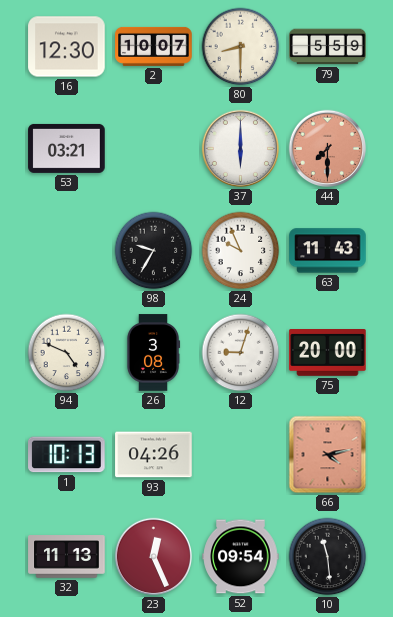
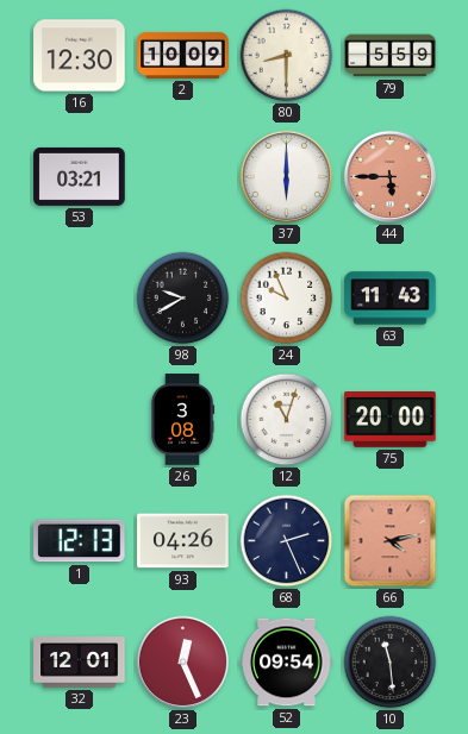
2: 10:07 -> 10:09
44: 7:30 -> 5:45
98: 9:35 -> 9:40
94: 4:49 -> none
12: 9:03 -> 11:03
1: 10:13 -> 12:13
68: none -> 2:26
32: 11:13 -> 12:01
